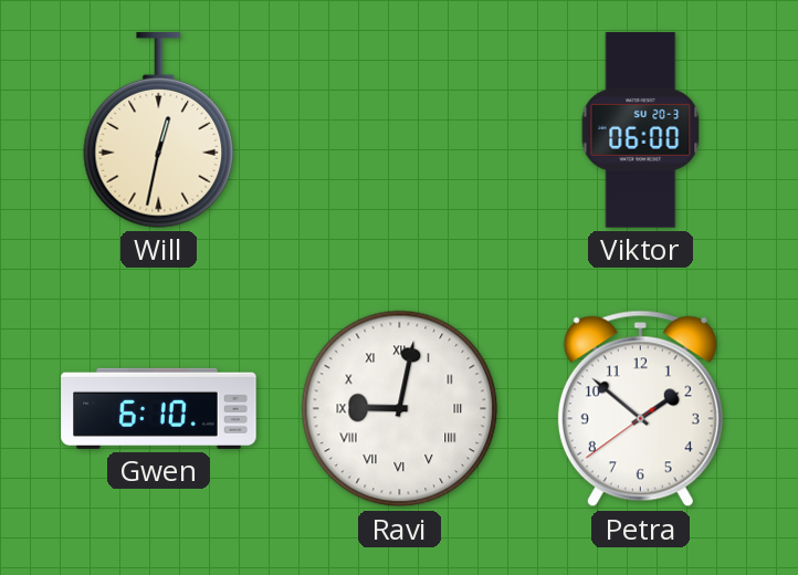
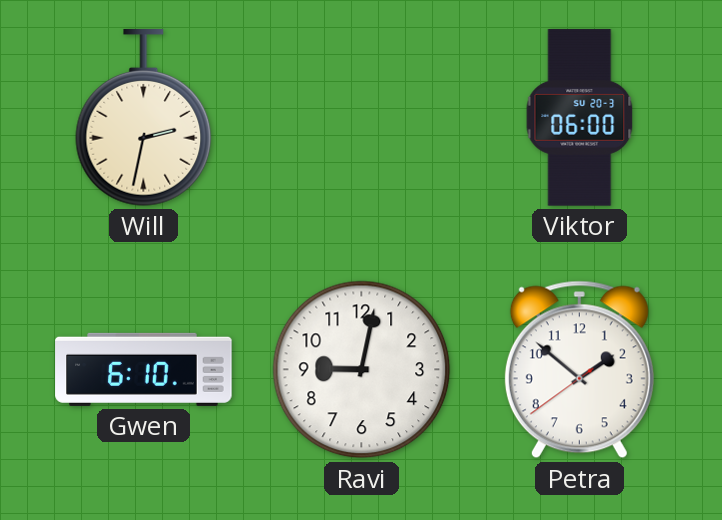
Will: 12:32 -> 2:32
Ravi numerals: Roman -> Arabic
